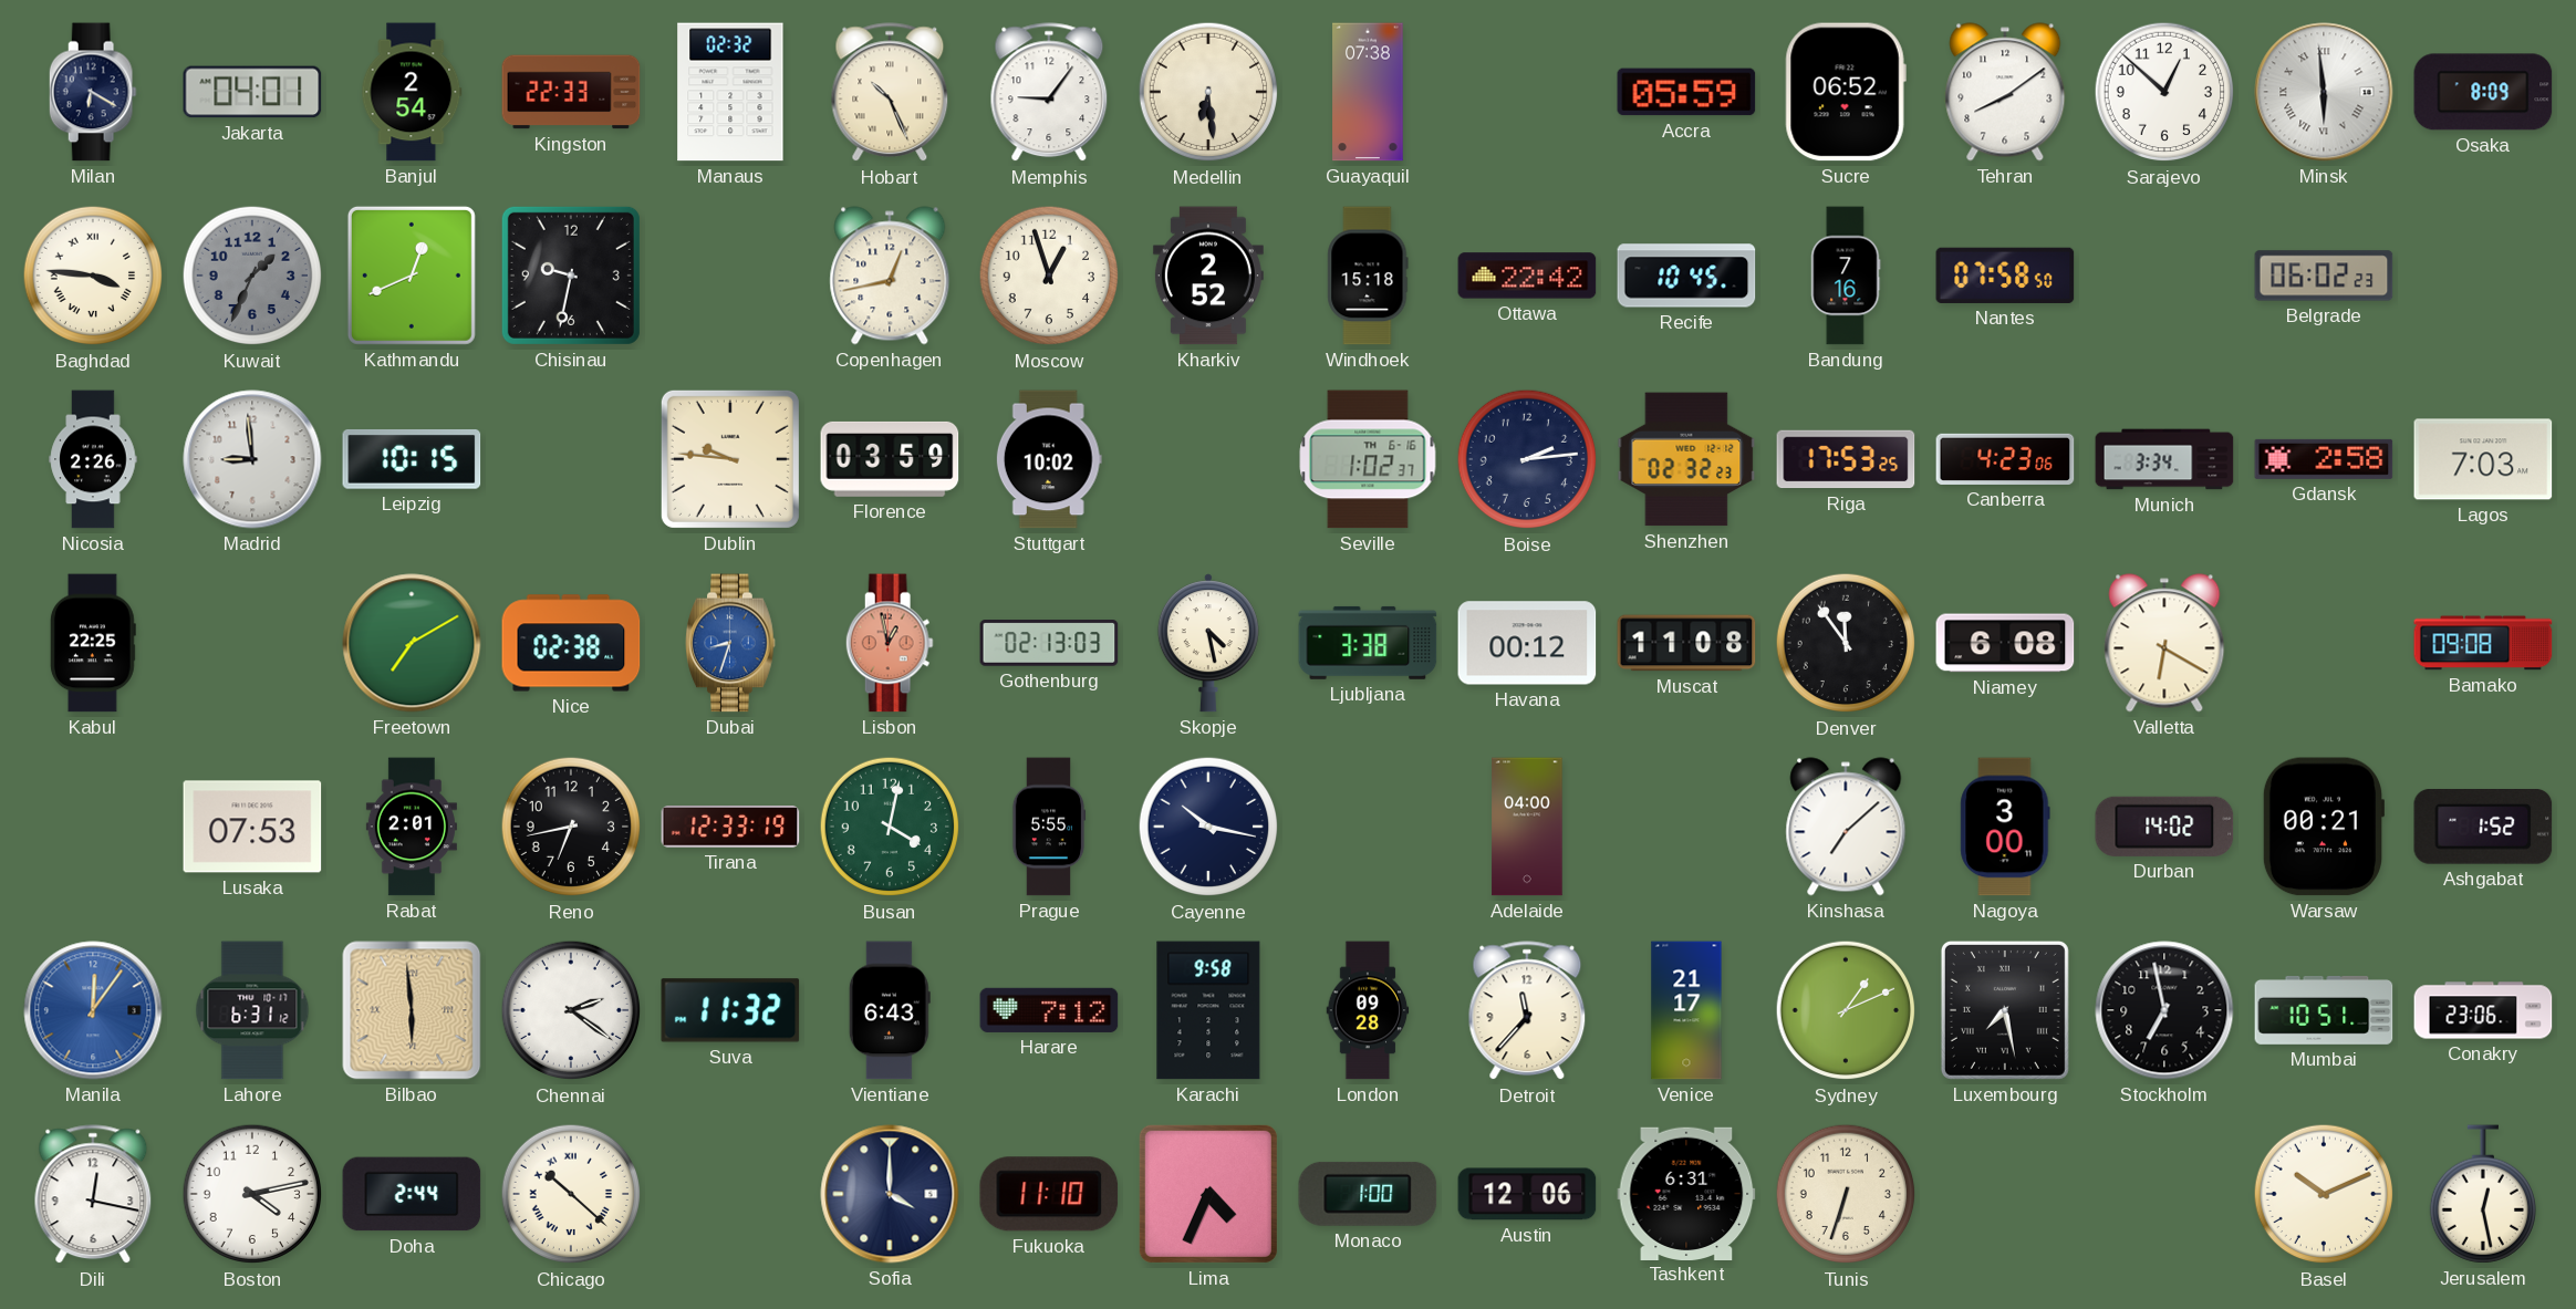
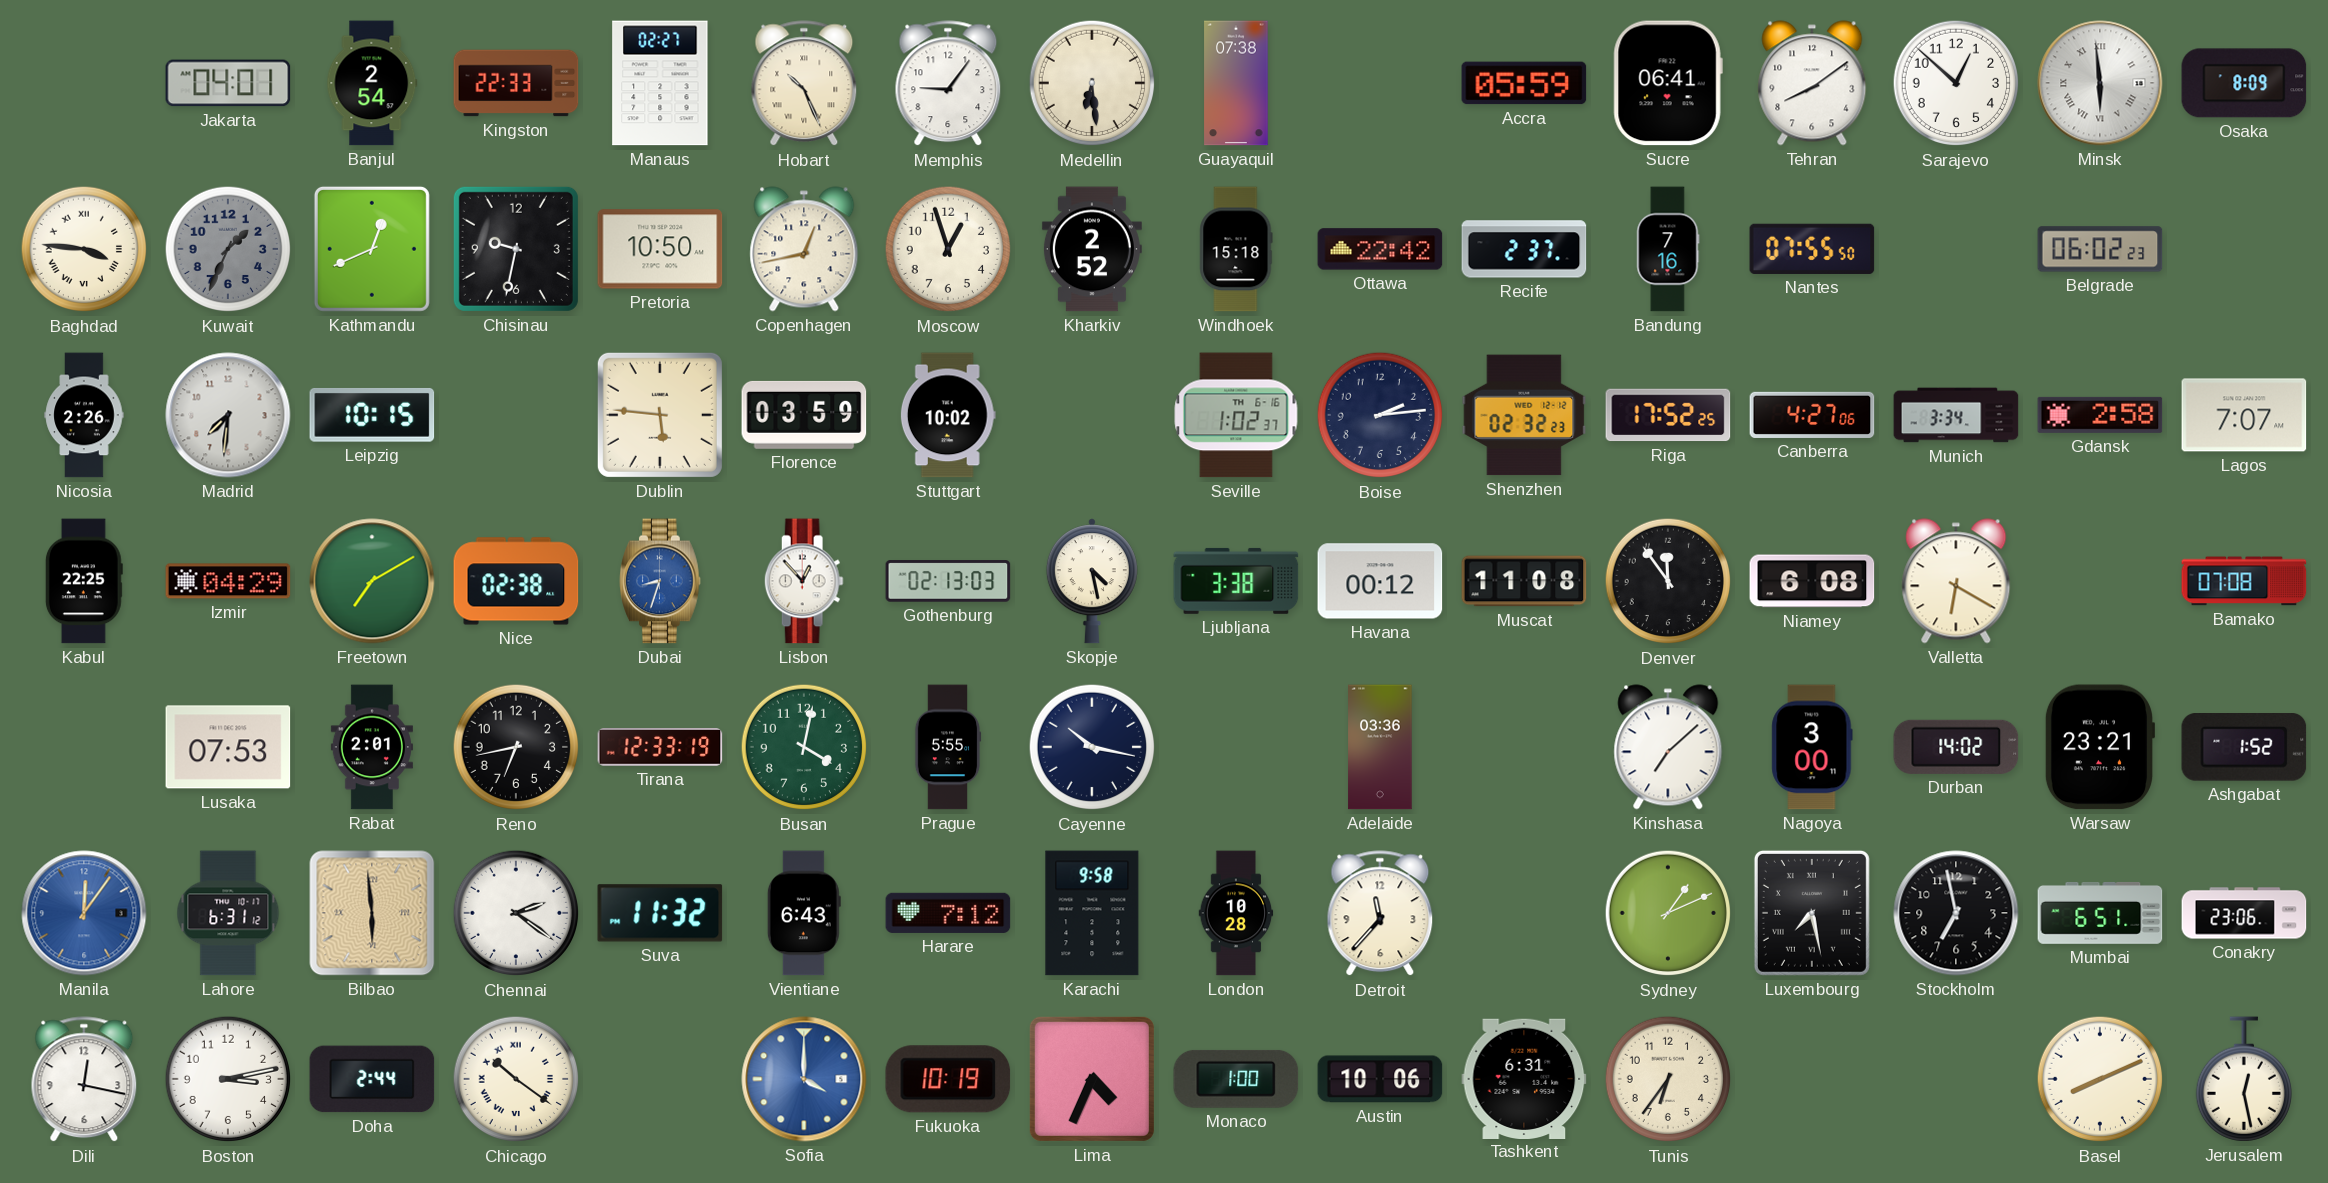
Milan: 6:20 -> none
Manaus: 02:32 -> 02:27
Sucre: 06:52 -> 06:41
Pretoria: none -> 10:50
Recife: 10:45 -> 2:37
Nantes: 07:58 -> 07:55
Madrid: 8:59 -> 7:31
Dublin: 9:46 -> 5:46
Riga: 17:53 -> 17:52
Canberra: 4:23 -> 4:27
Lagos: 7:03 -> 7:07
Izmir: none -> 04:29
Lisbon: 12:58 -> 12:53
Lisbon dial: salmon -> white
Bamako: 09:08 -> 07:08
Adelaide: 04:00 -> 03:36
Warsaw: 00:21 -> 23:21
London: 09:28 -> 10:28
Venice: 21:17 -> none
Mumbai: 10:51 -> 6:51
Boston: 4:13 -> 3:13
Chicago: 10:22 -> 10:21
Sofia dial: navy -> blue
Fukuoka: 11:10 -> 10:19
Austin: 12:06 -> 10:06
Tunis: 6:33 -> 6:36
Basel: 10:11 -> 8:11
